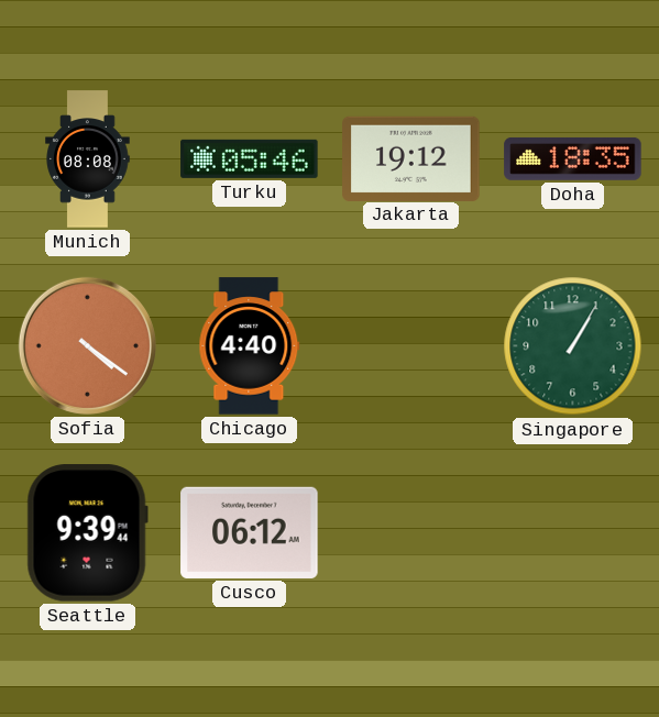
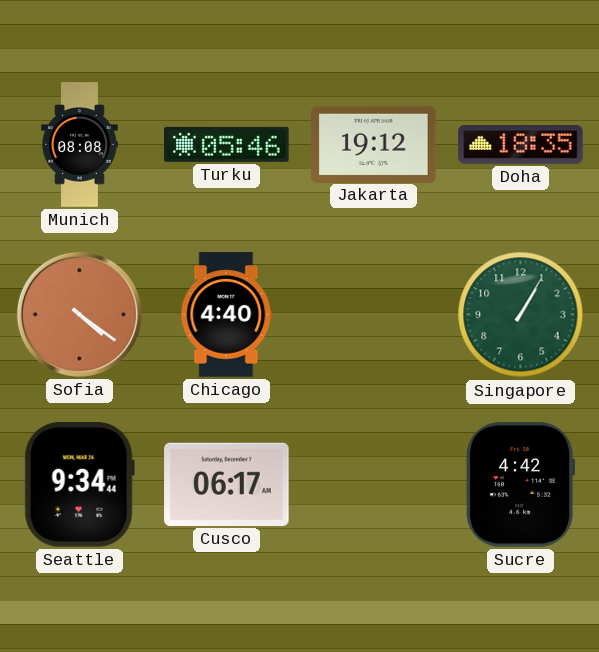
Seattle: 9:39 -> 9:34
Cusco: 06:12 -> 06:17
Sucre: none -> 4:42
